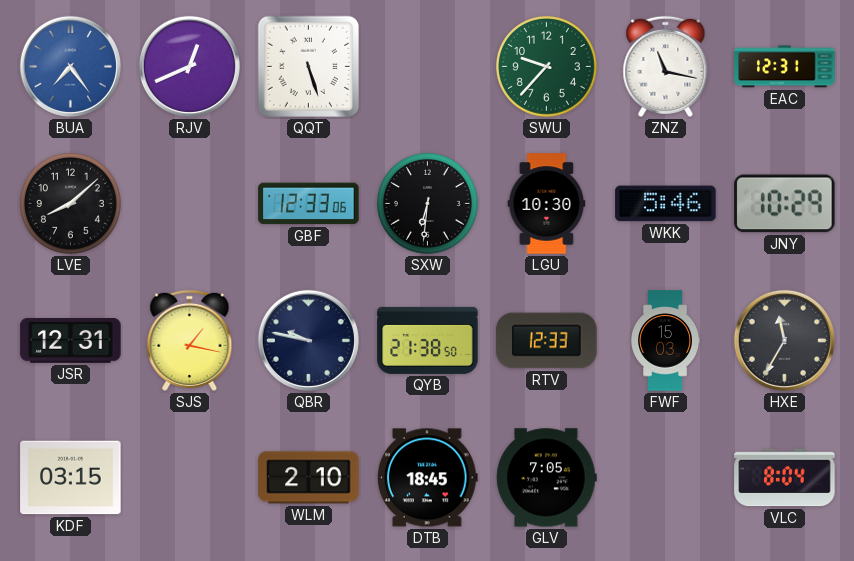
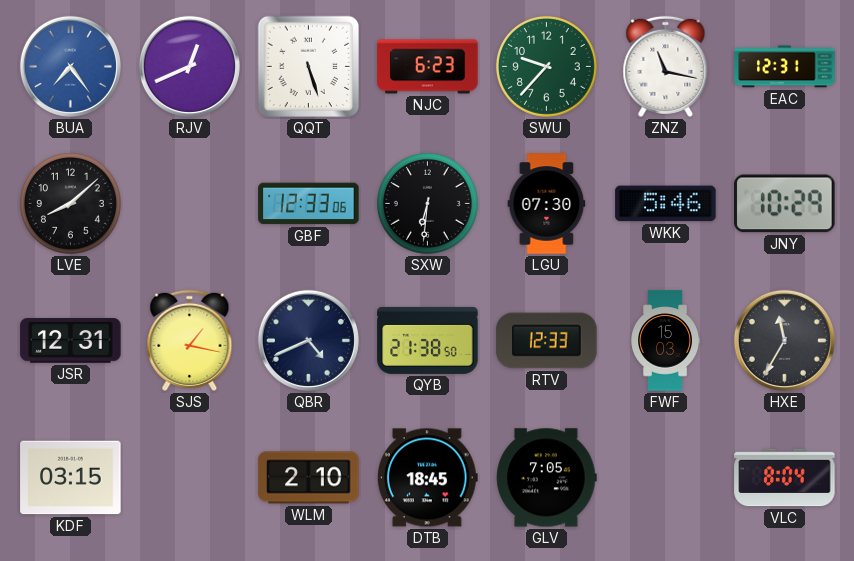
NJC: none -> 6:23
LGU: 10:30 -> 07:30
QBR: 9:47 -> 4:41
